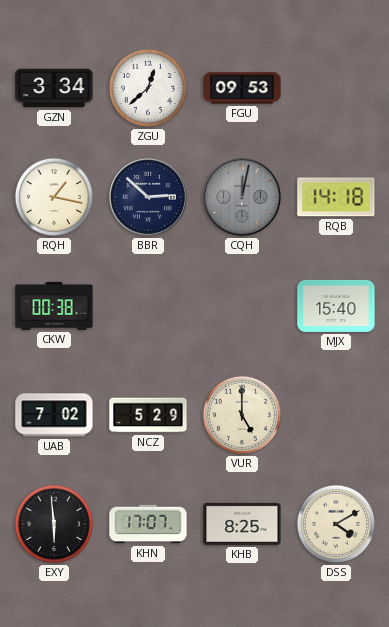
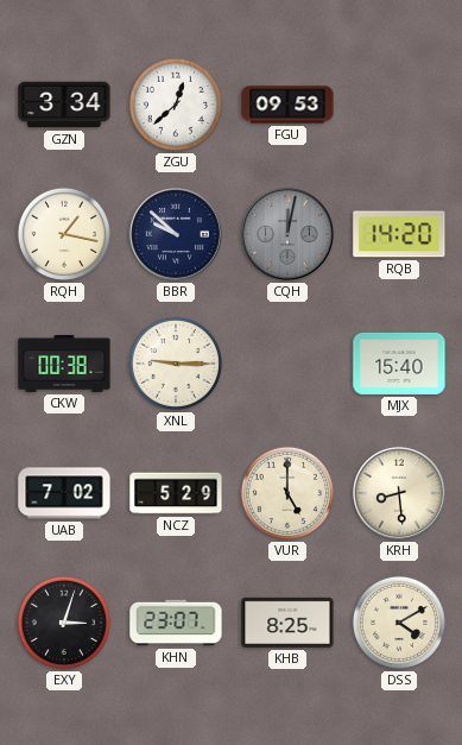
BBR: 2:52 -> 9:52
RQB: 14:18 -> 14:20
XNL: none -> 9:15
KRH: none -> 8:29
EXY: 5:59 -> 3:03
KHN: 17:07 -> 23:07
